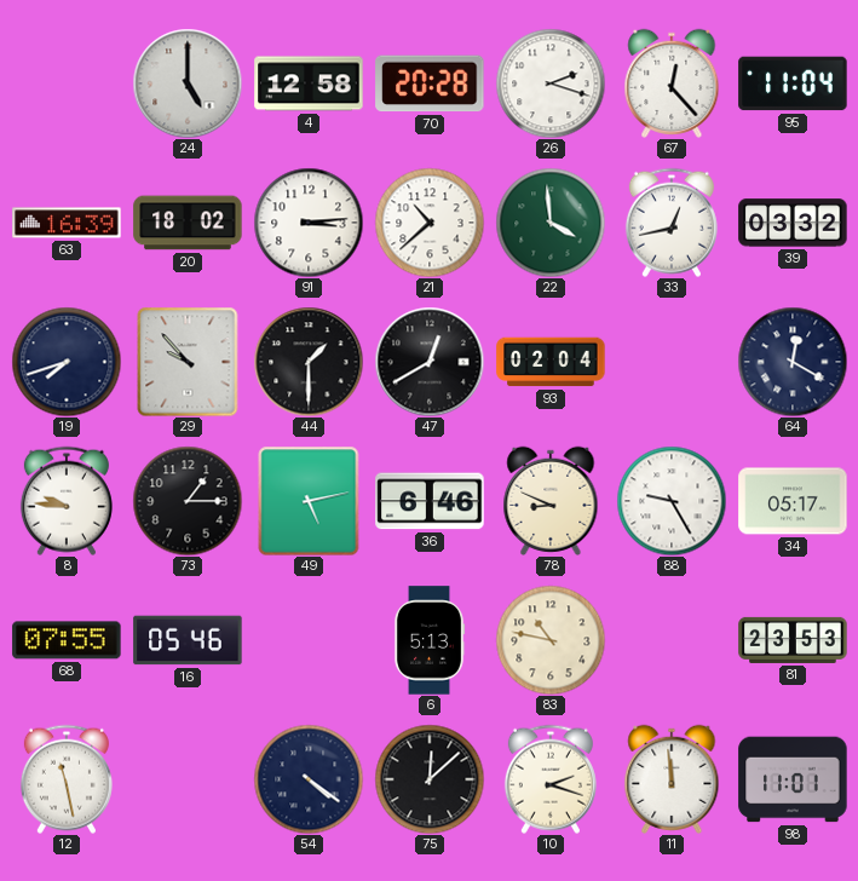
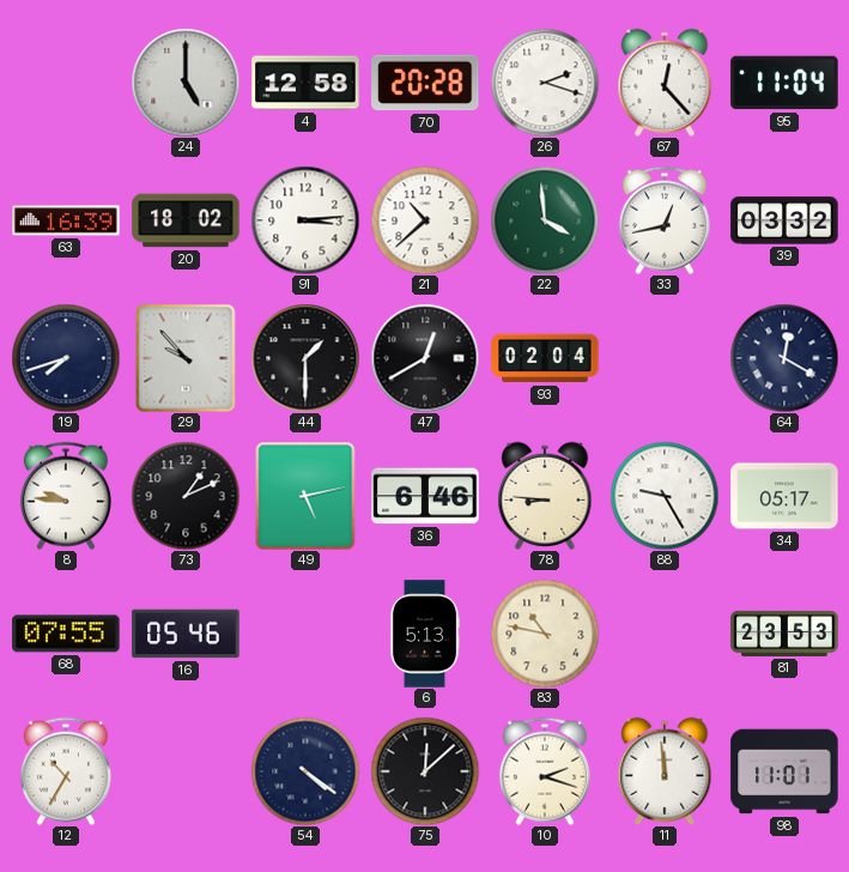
73: 1:15 -> 1:11
78: 8:49 -> 8:46
12: 11:28 -> 10:35
